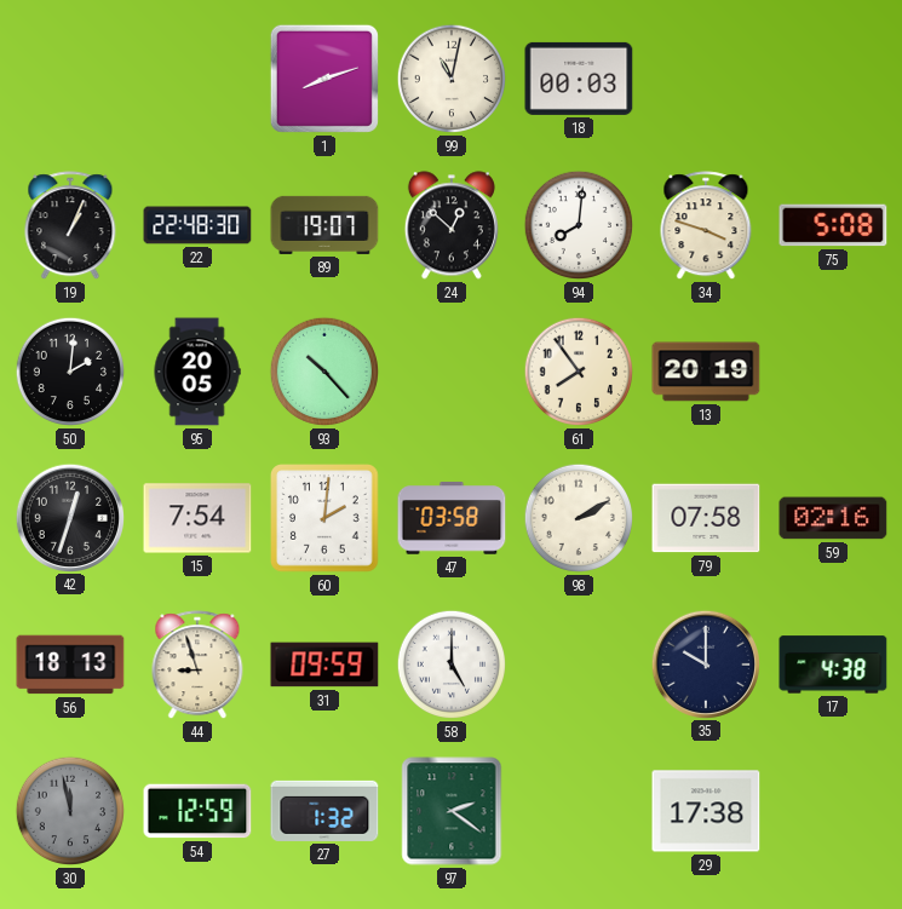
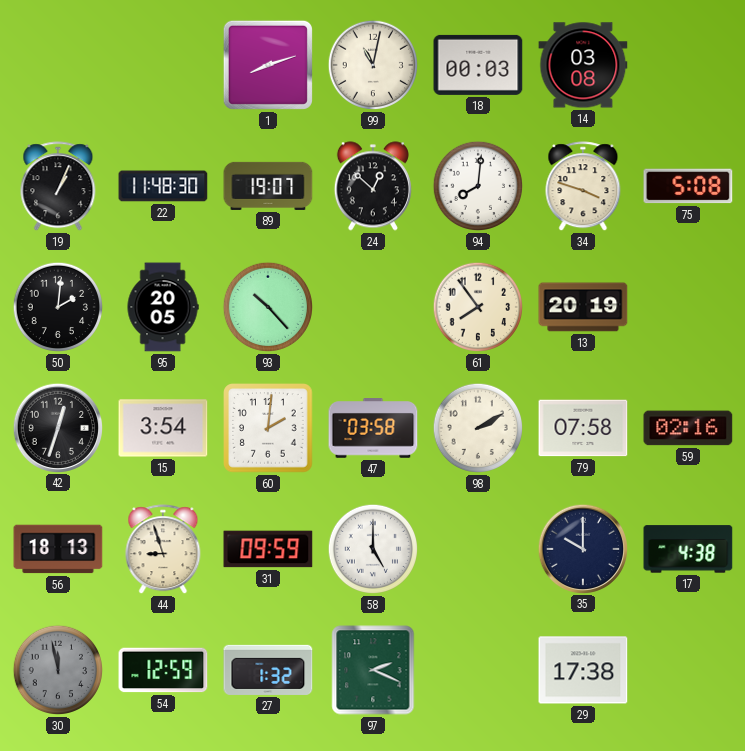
14: none -> 03:08
22: 22:48 -> 11:48
15: 7:54 -> 3:54
97: 2:21 -> 2:19
